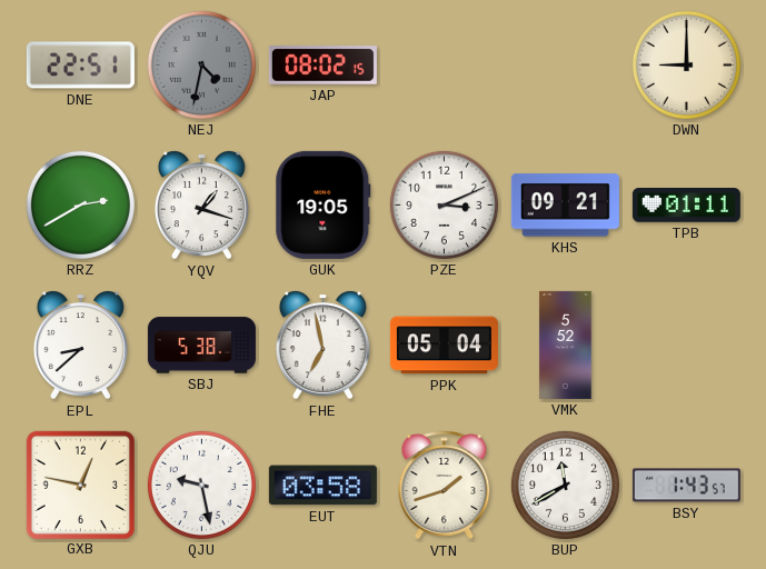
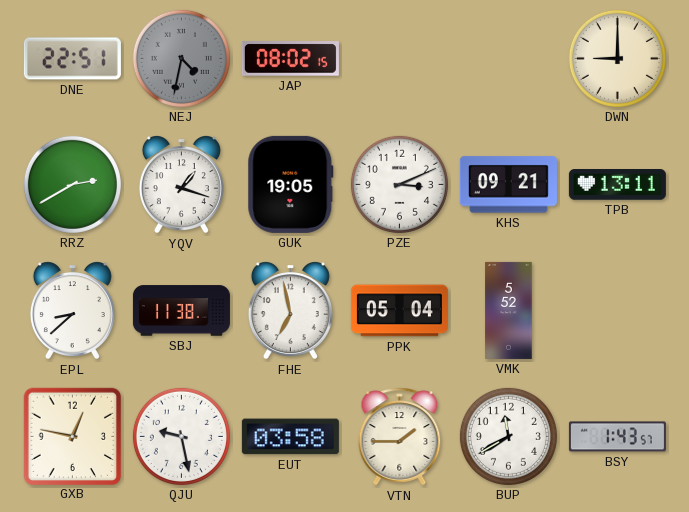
TPB: 01:11 -> 13:11
SBJ: 5:38 -> 11:38
VTN: 1:42 -> 1:45
